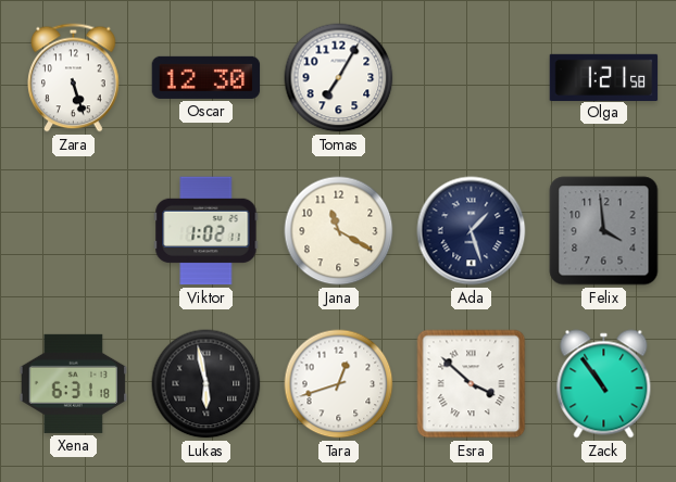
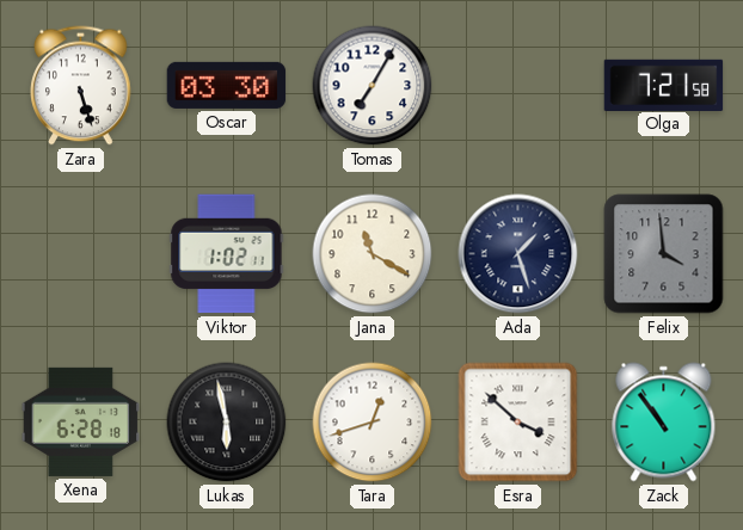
Oscar: 12:30 -> 03:30
Olga: 1:21 -> 7:21
Xena: 6:31 -> 6:28
